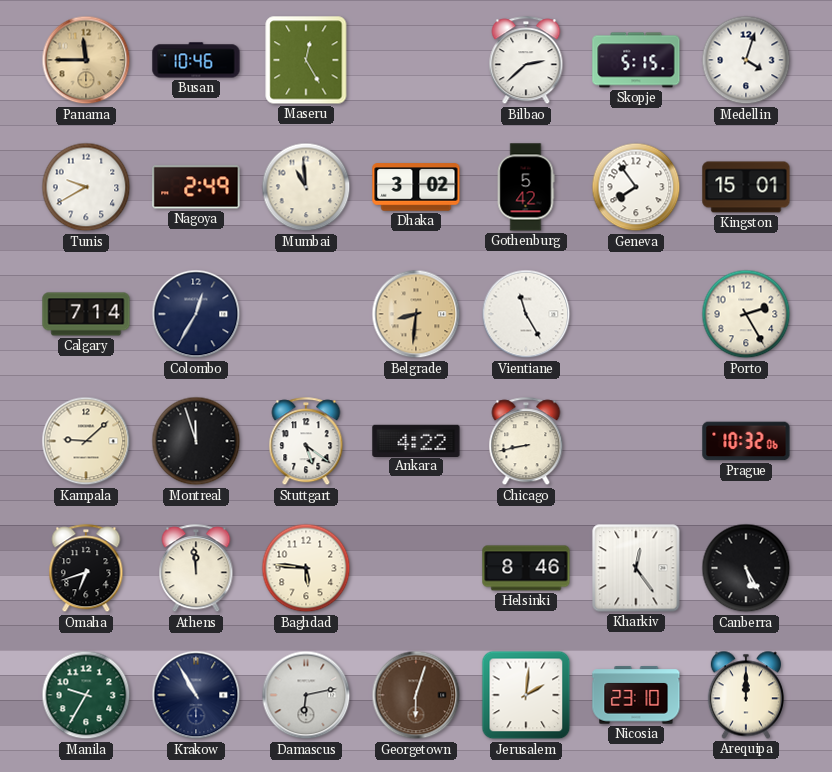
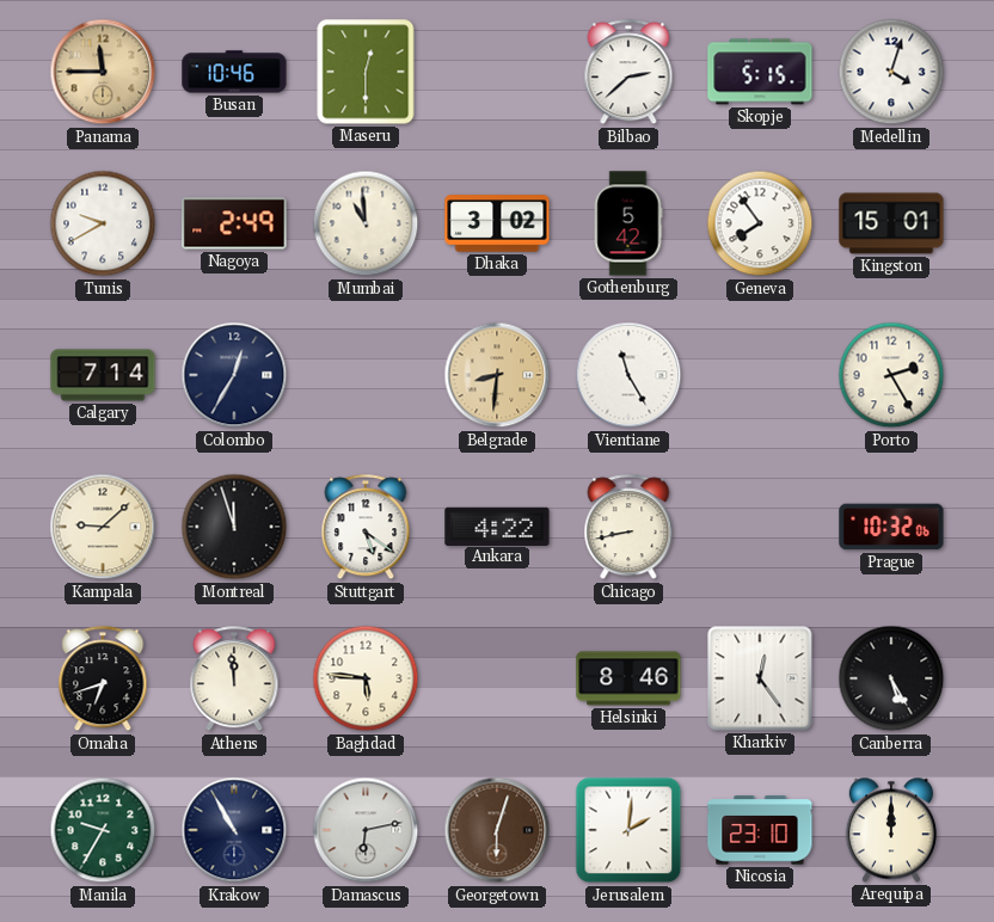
Maseru: 12:25 -> 12:30
